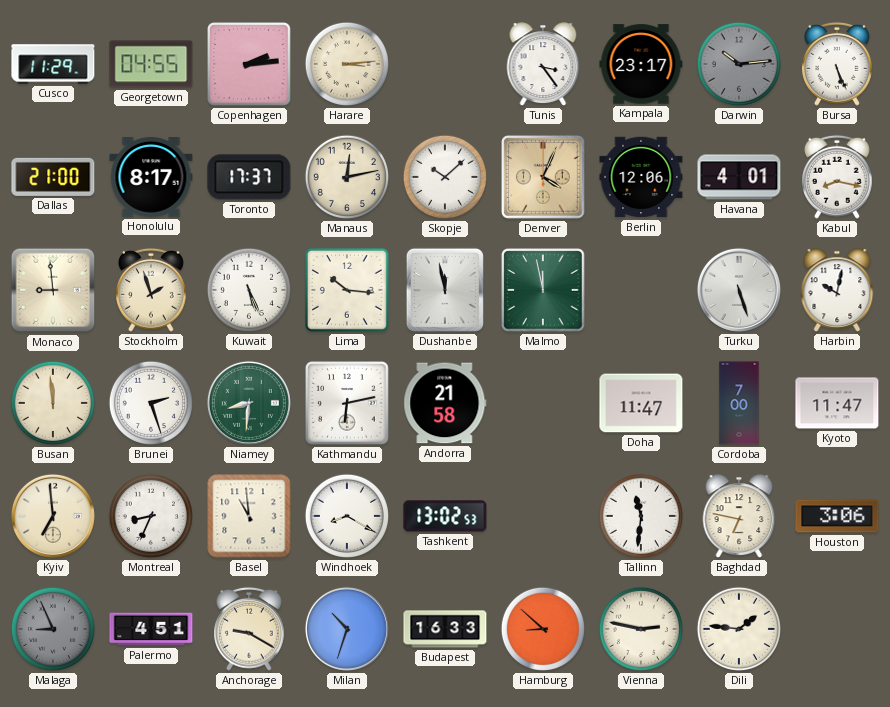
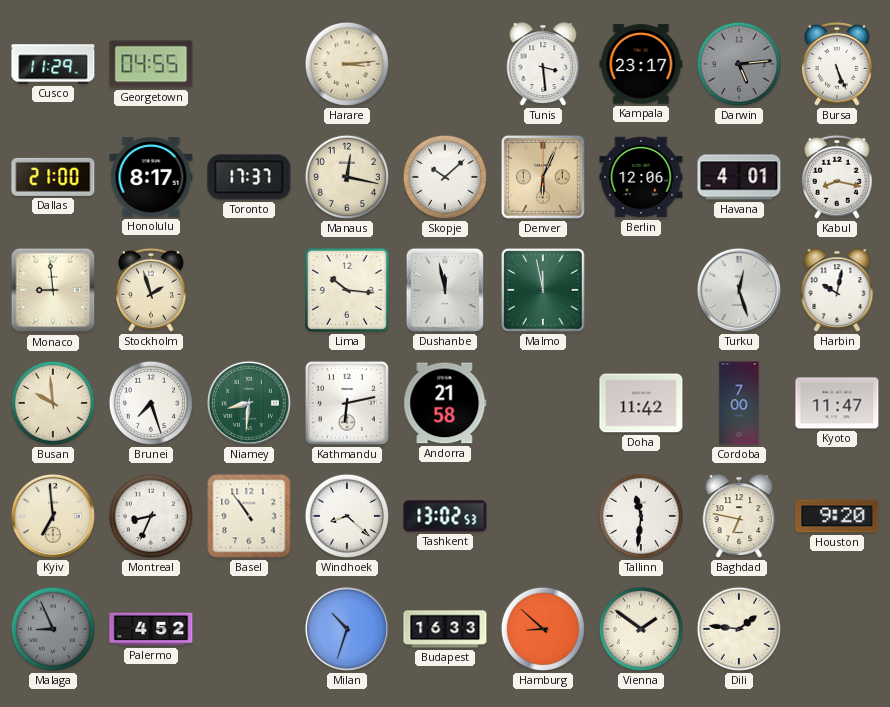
Copenhagen: 2:14 -> none
Tunis: 3:24 -> 3:29
Darwin: 10:14 -> 5:14
Manaus: 12:13 -> 12:17
Denver: 4:04 -> 6:04
Kuwait: 5:26 -> none
Turku: 5:27 -> 12:27
Busan: 11:59 -> 9:59
Brunei: 2:27 -> 7:27
Doha: 11:47 -> 11:42
Basel: 10:59 -> 10:54
Windhoek: 8:20 -> 8:22
Houston: 3:06 -> 9:20
Palermo: 4:51 -> 4:52
Anchorage: 9:20 -> none
Vienna: 2:47 -> 1:51
